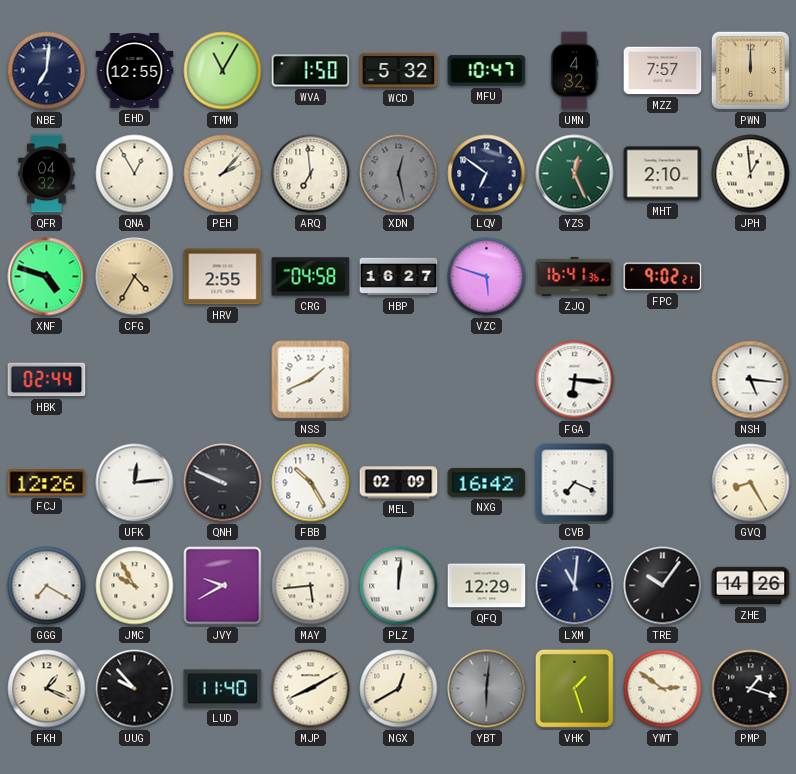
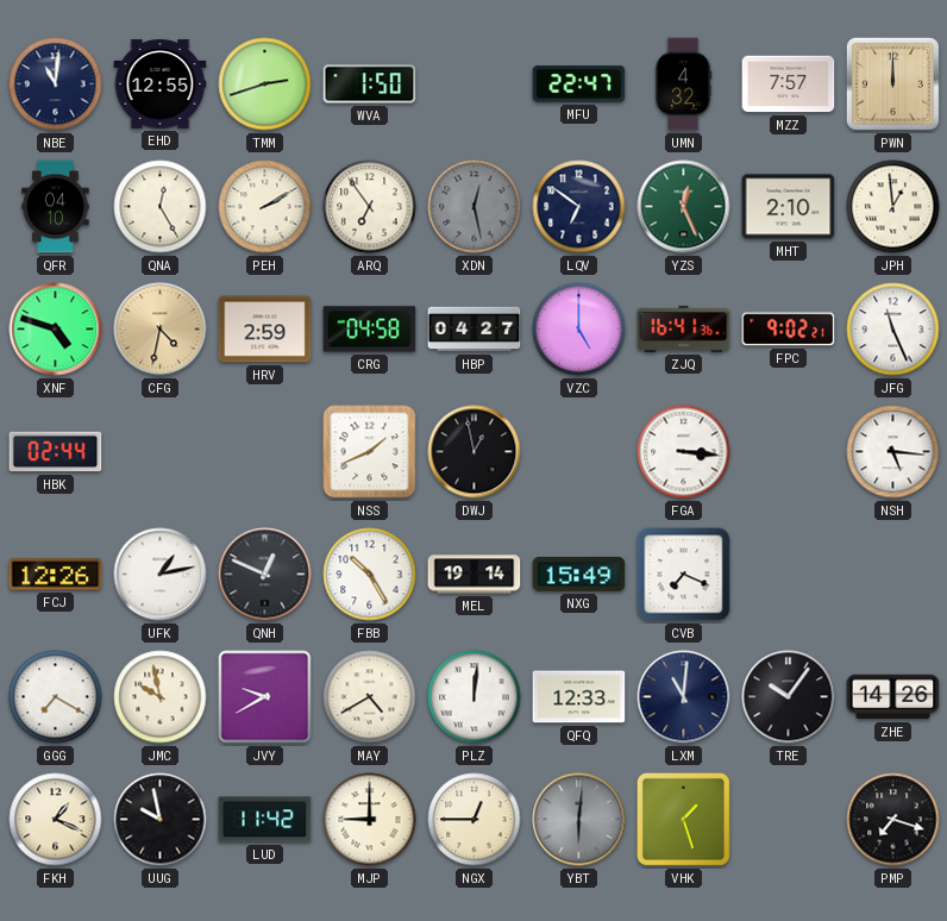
NBE: 7:01 -> 11:01
TMM: 11:05 -> 2:42
WCD: 5:32 -> none
MFU: 10:47 -> 22:47
QFR: 04:32 -> 04:10
QNA: 12:55 -> 12:25
PEH: 2:07 -> 2:10
ARQ: 6:59 -> 6:54
CFG: 4:35 -> 4:32
HRV: 2:55 -> 2:59
HBP: 16:27 -> 04:27
VZC: 5:48 -> 5:00
JFG: none -> 11:26
DWJ: none -> 12:58
FGA: 6:16 -> 3:16
UFK: 12:14 -> 1:13
QNH: 9:49 -> 12:49
MEL: 02:09 -> 19:14
NXG: 16:42 -> 15:49
GVQ: 8:25 -> none
JMC: 9:55 -> 9:58
MAY: 5:44 -> 4:40
QFQ: 12:29 -> 12:33
UUG: 9:53 -> 9:58
LUD: 11:40 -> 11:42
MJP: 8:10 -> 9:00
NGX: 12:40 -> 12:45
YWT: 2:51 -> none
PMP: 1:18 -> 7:18
